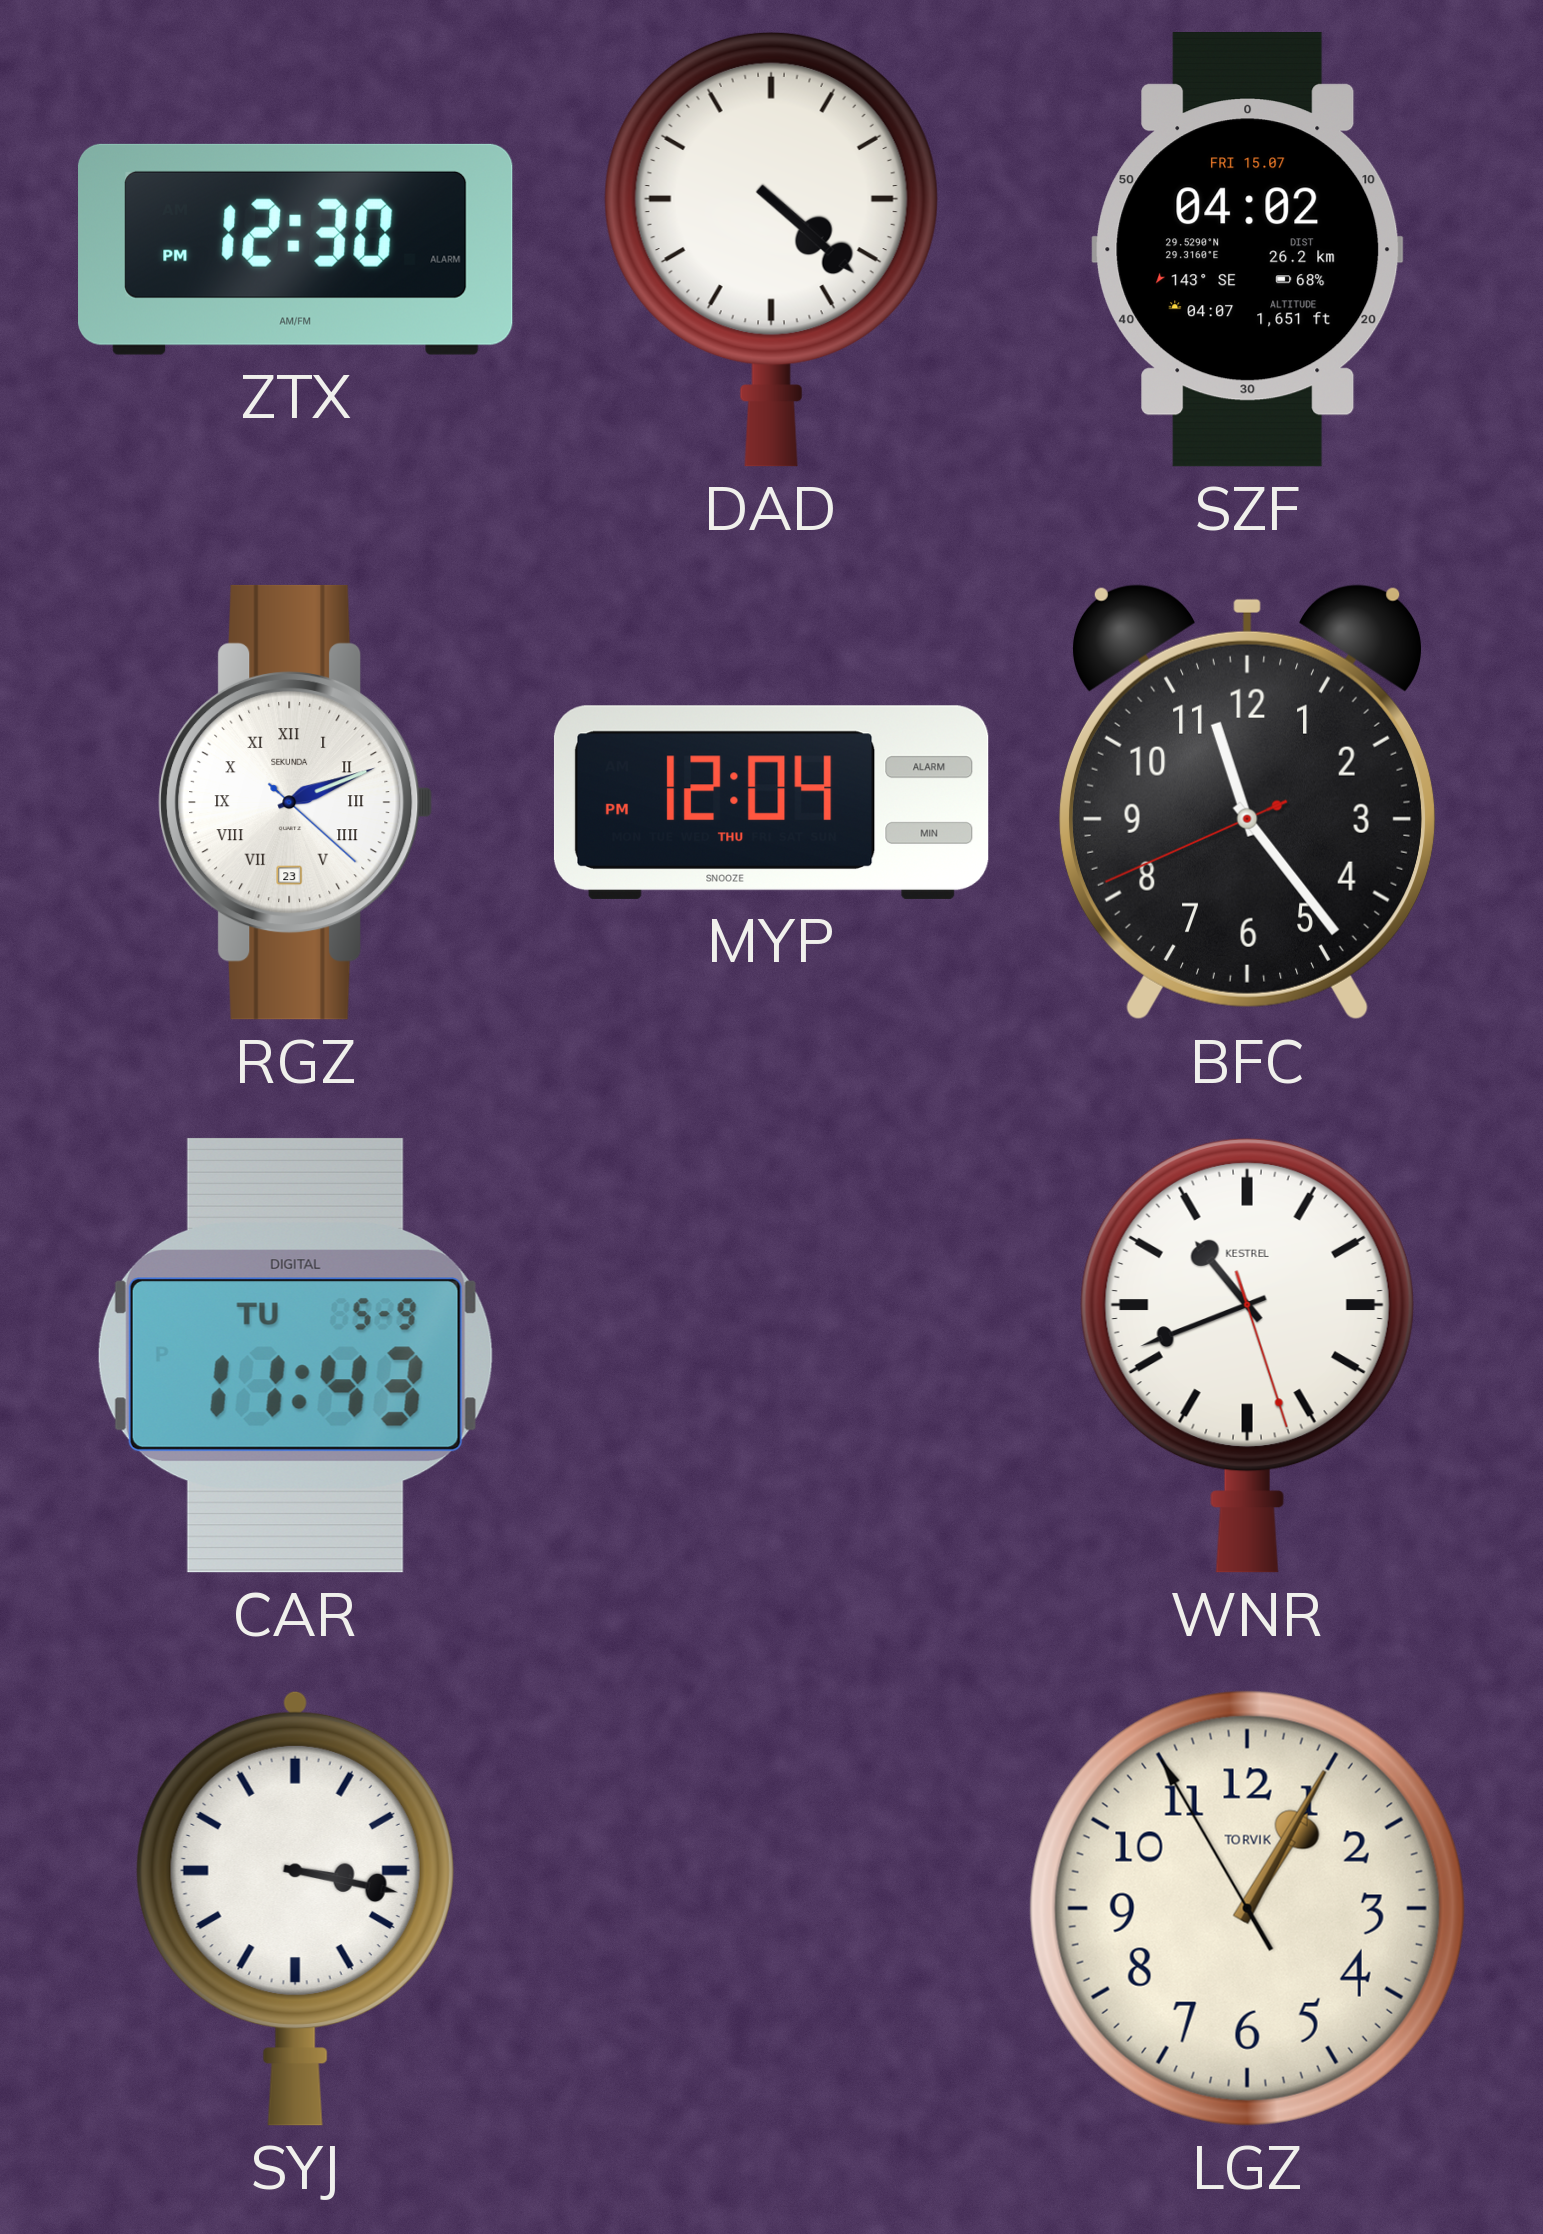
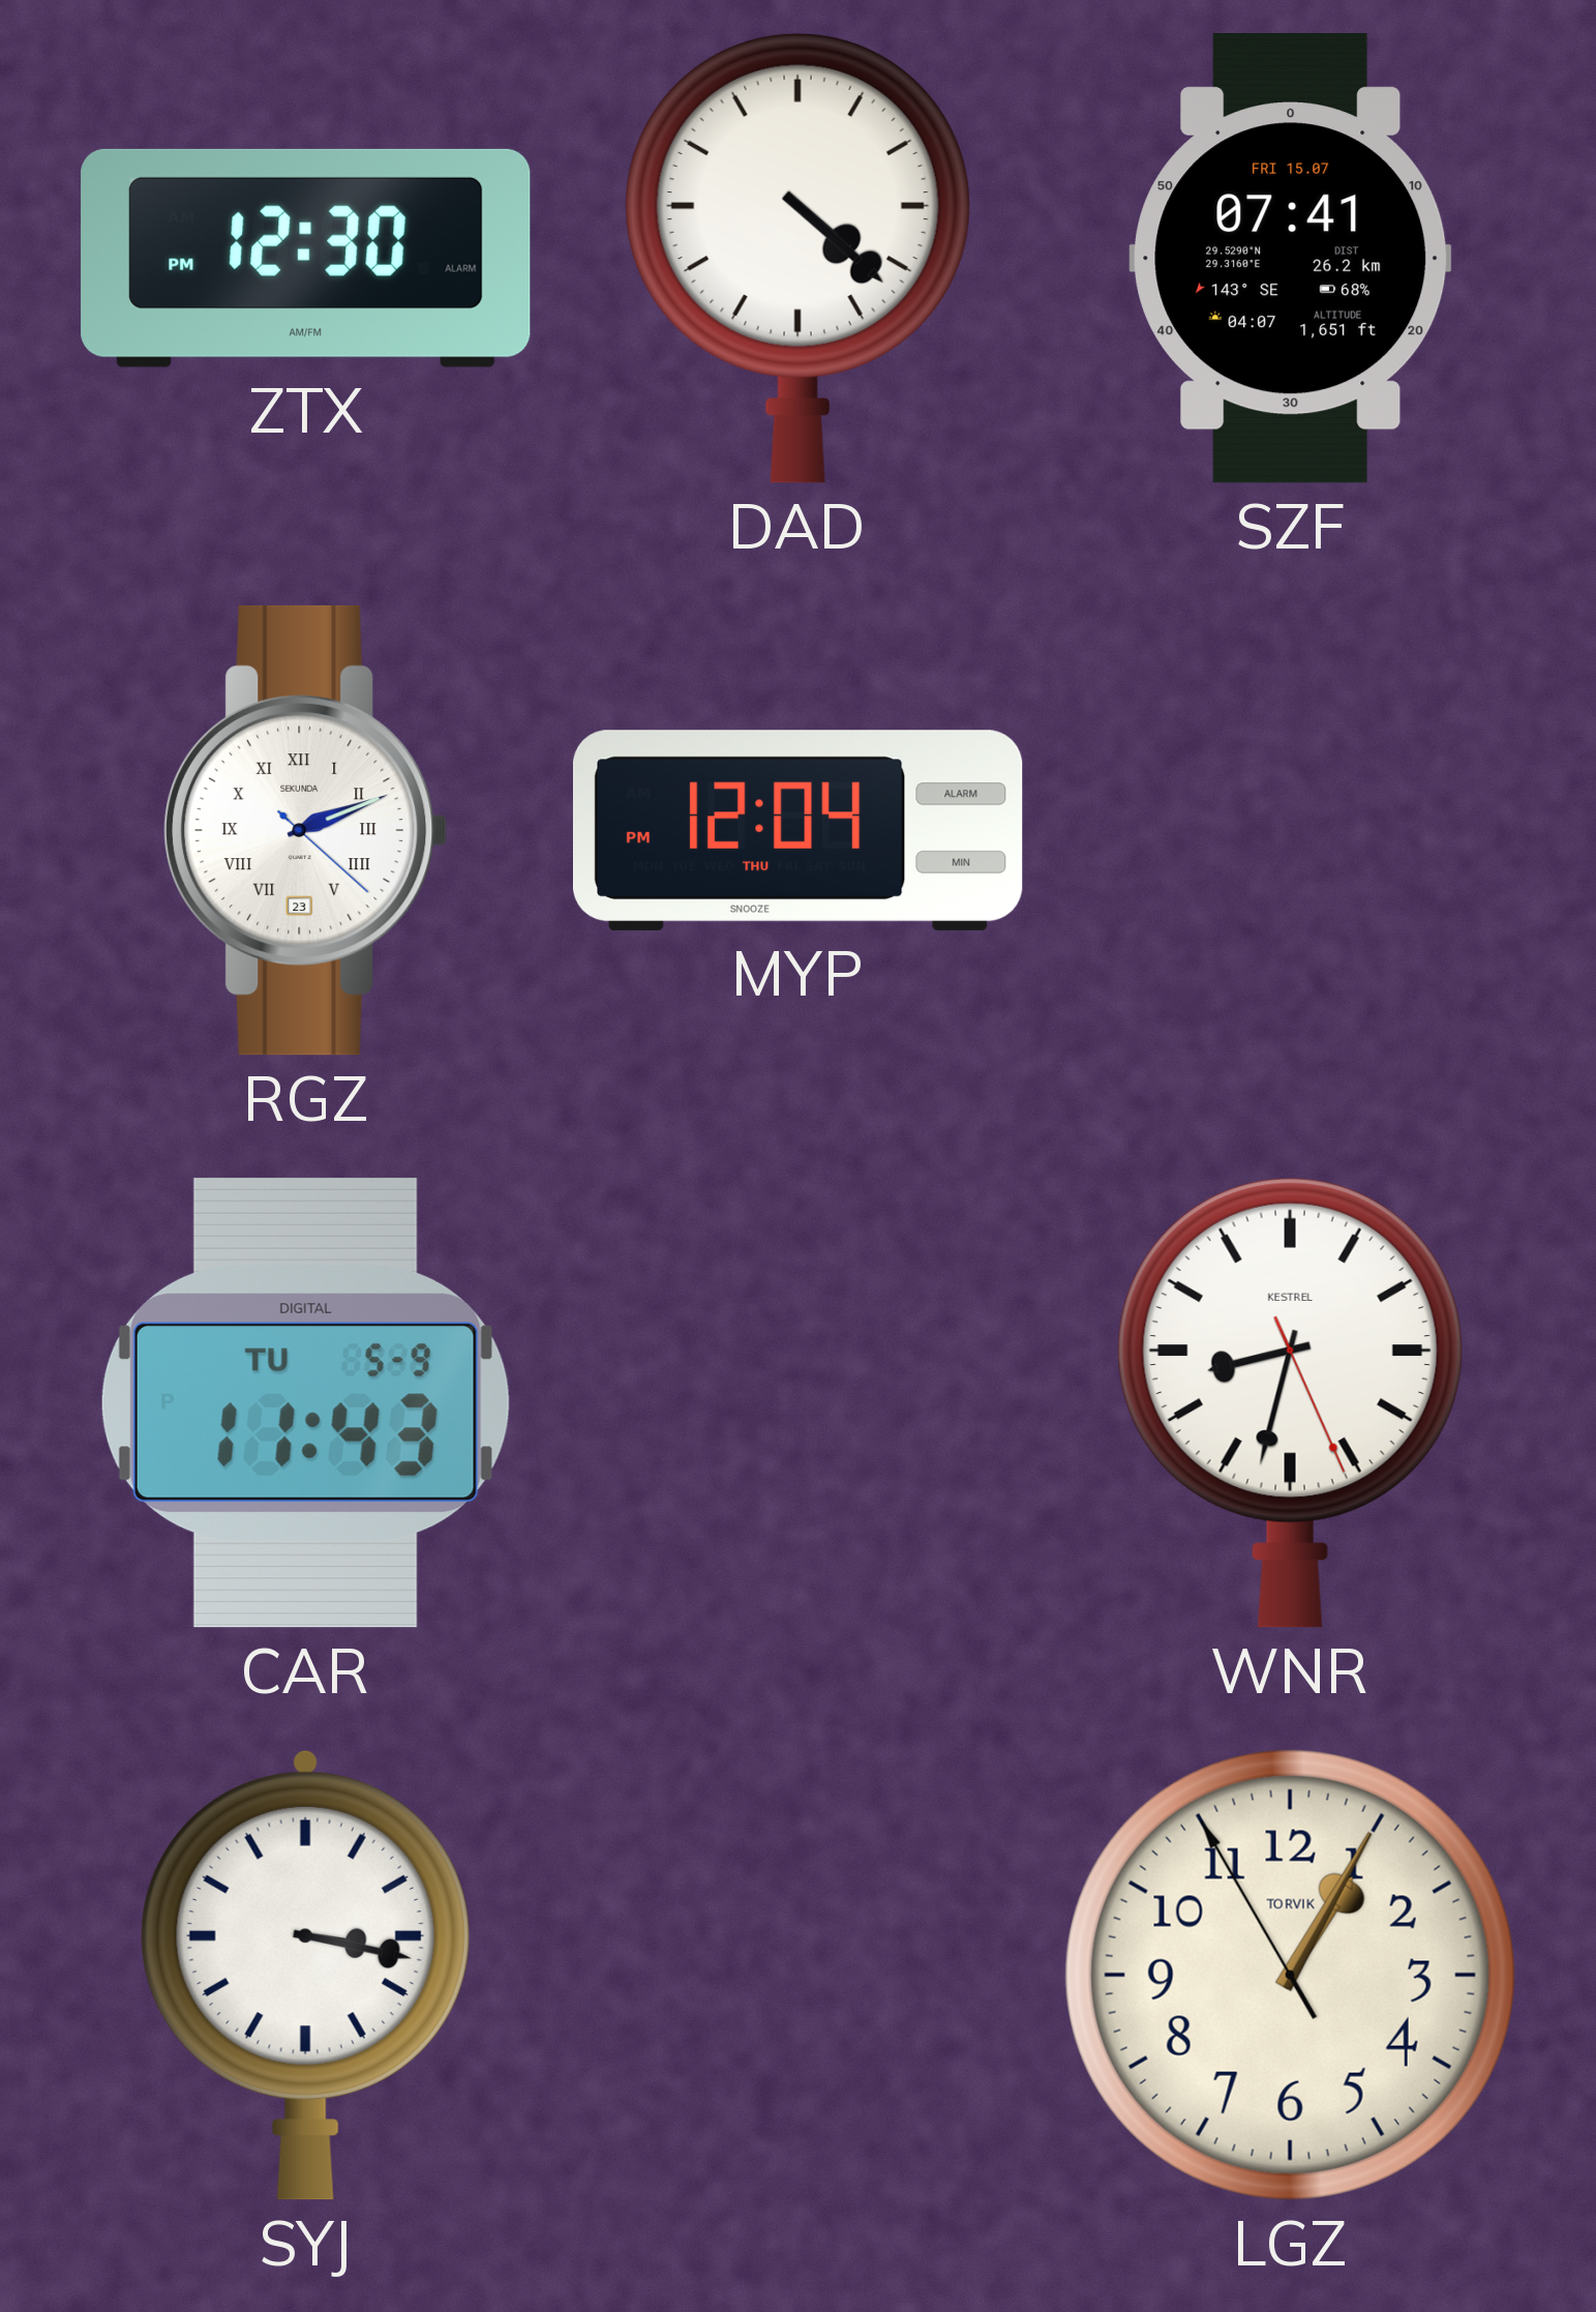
SZF: 04:02 -> 07:41
BFC: 11:23 -> none
WNR: 10:41 -> 8:32
